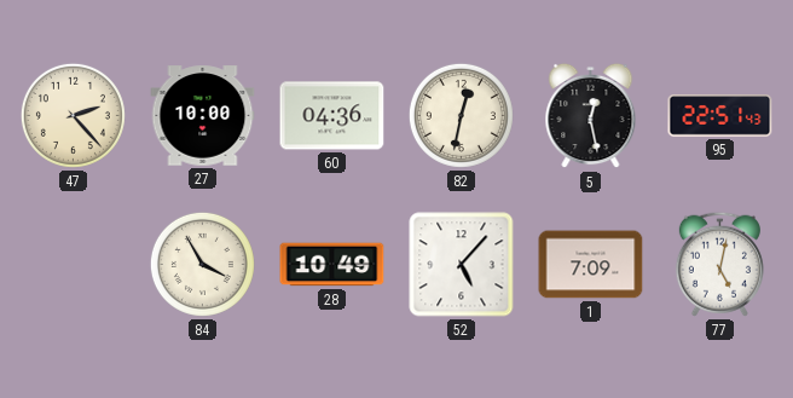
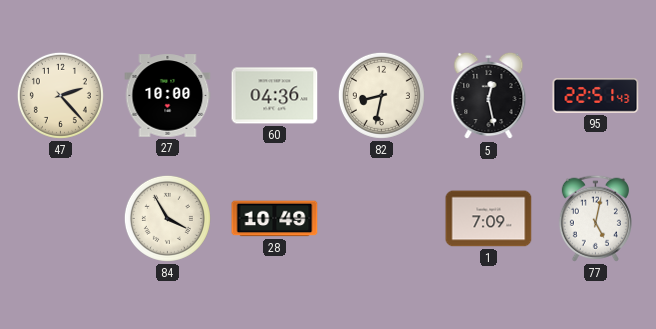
82: 12:32 -> 8:32
52: 5:07 -> none
